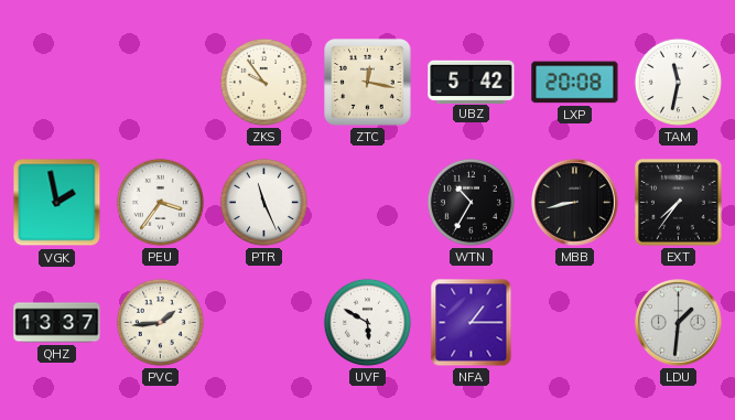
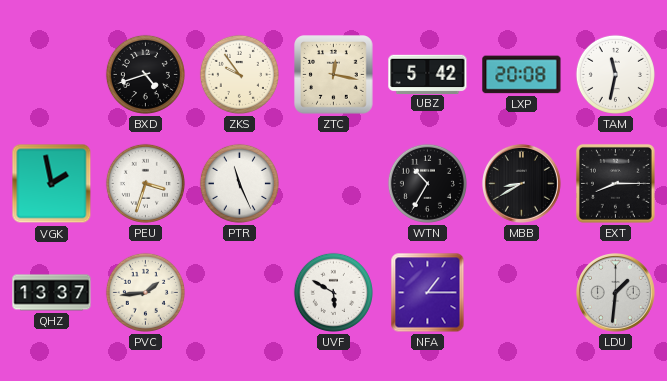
BXD: none -> 4:42
PEU: 3:36 -> 3:33
MBB: 8:43 -> 8:40
EXT: 7:36 -> 8:15
